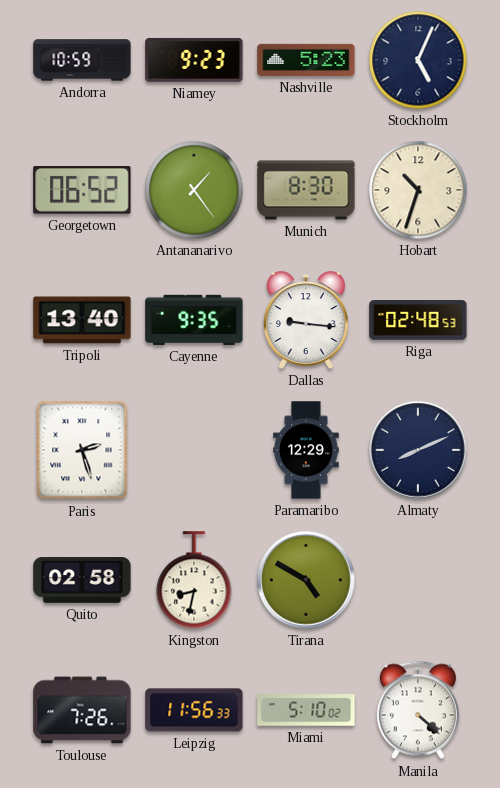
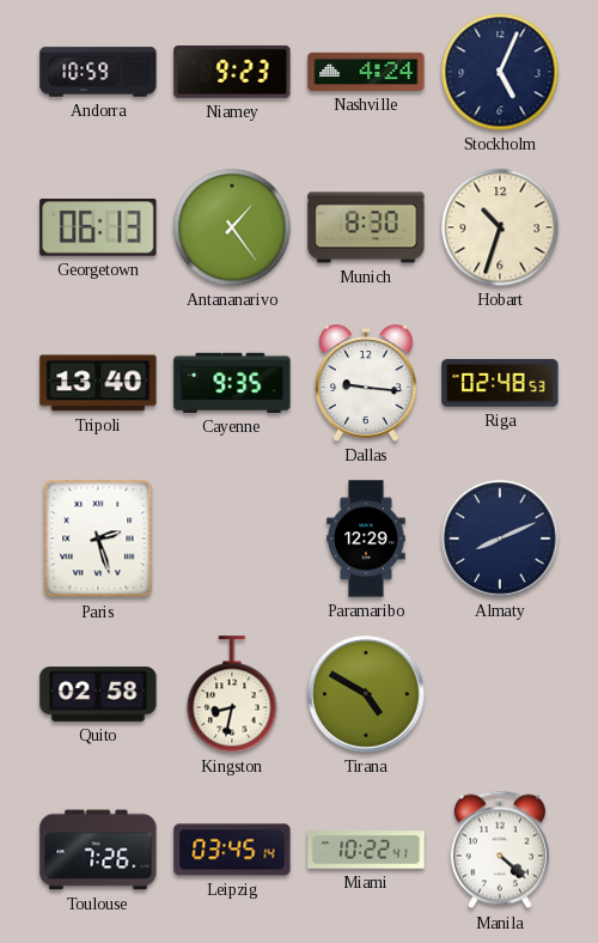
Nashville: 5:23 -> 4:24
Georgetown: 06:52 -> 06:13
Leipzig: 11:56 -> 03:45
Miami: 5:10 -> 10:22
